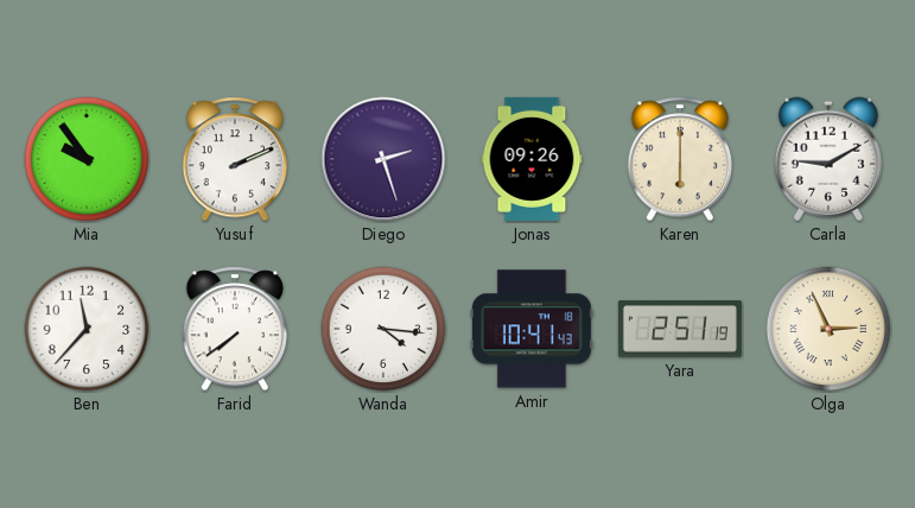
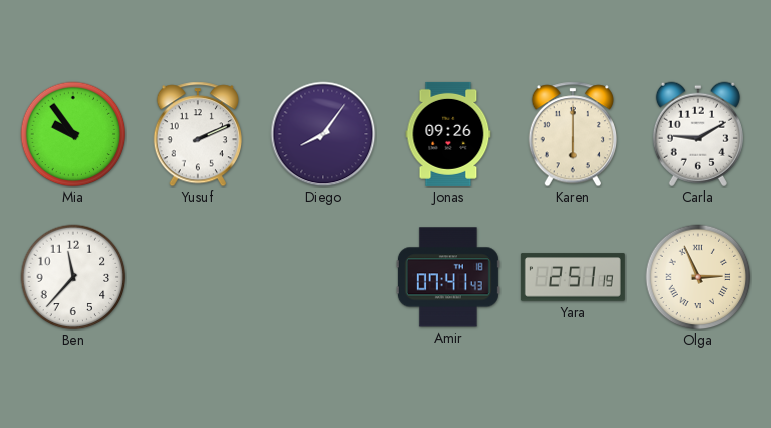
Diego: 2:27 -> 8:06
Farid: 7:39 -> none
Wanda: 4:16 -> none
Amir: 10:41 -> 07:41
